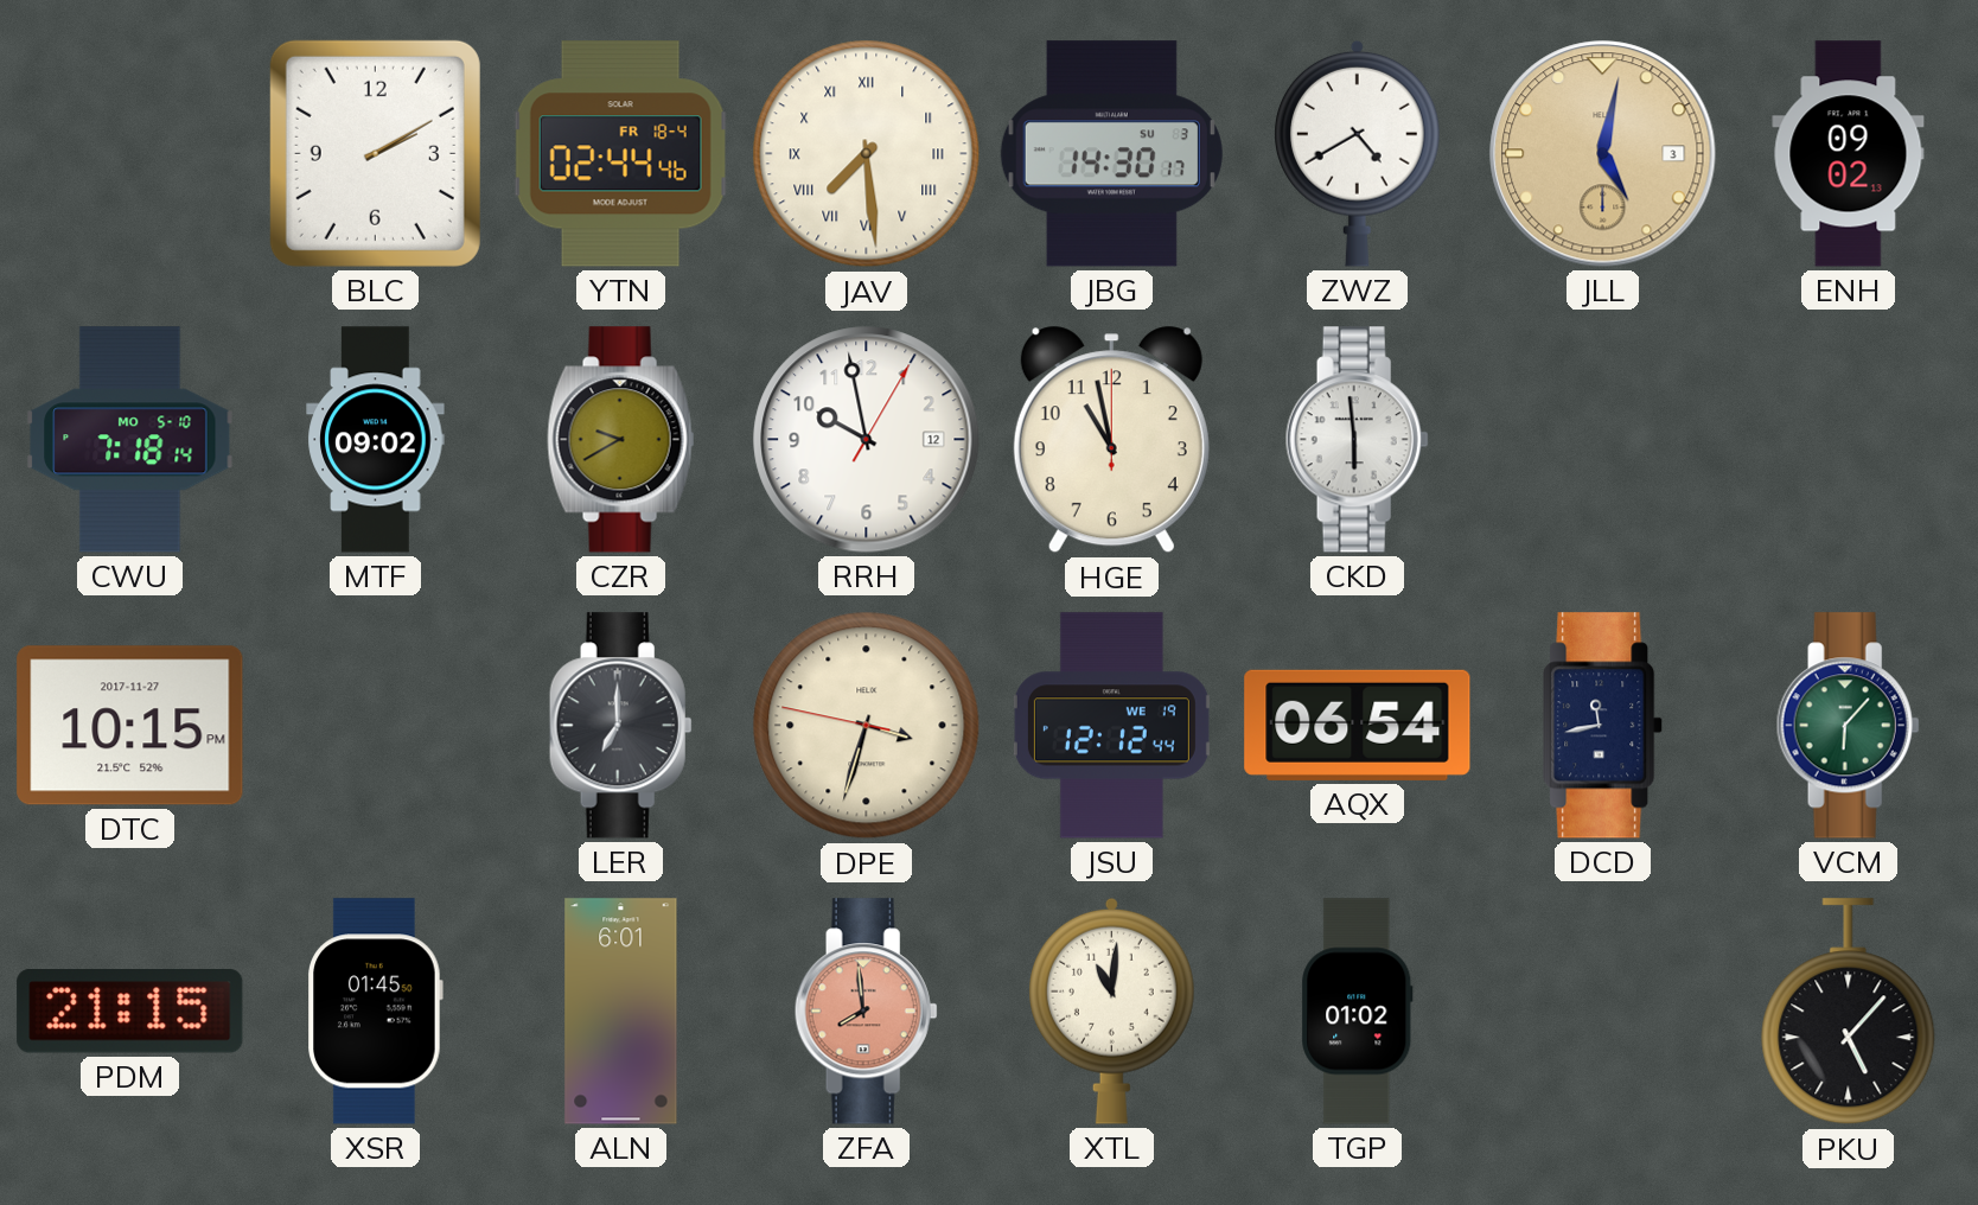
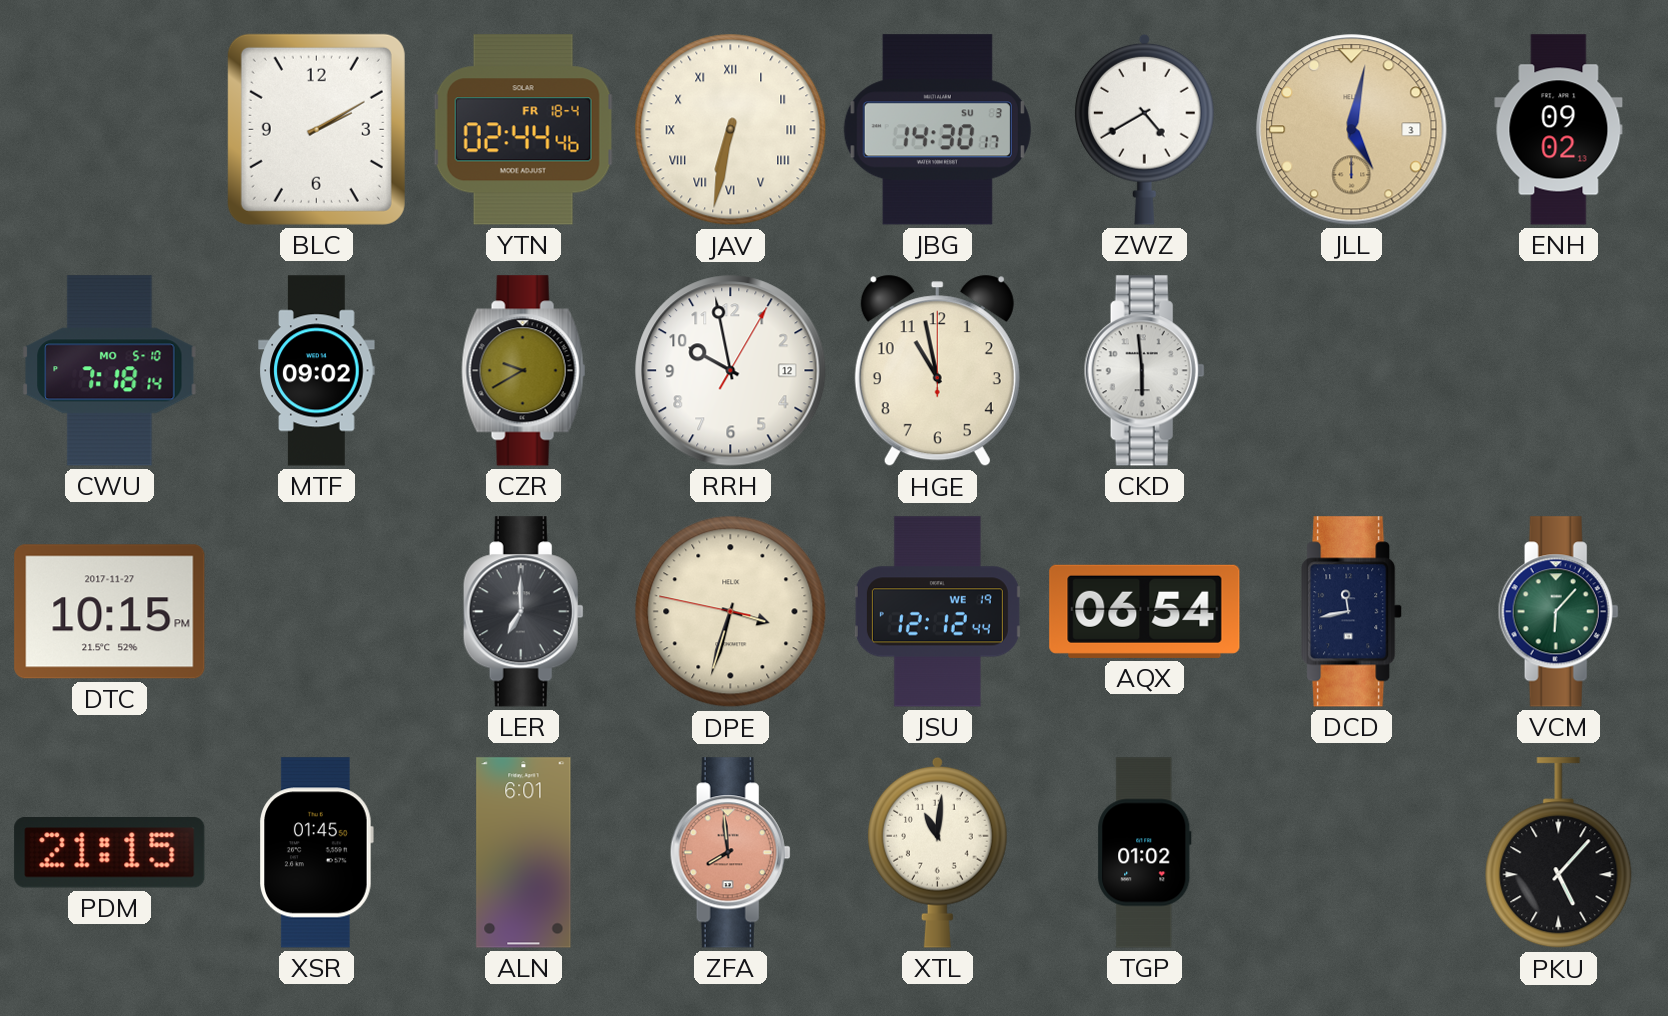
JAV: 7:29 -> 6:32
